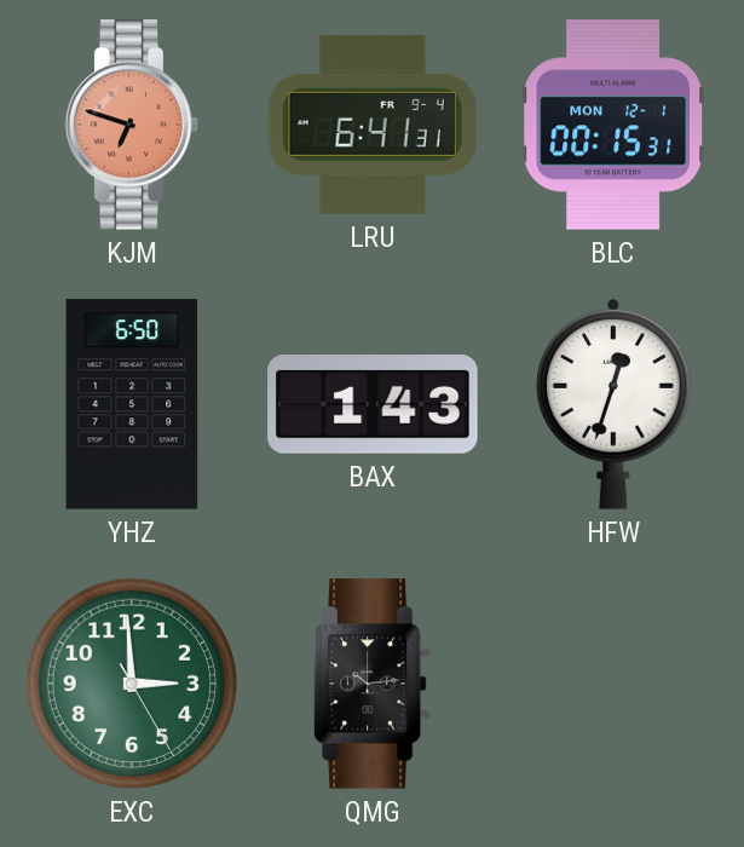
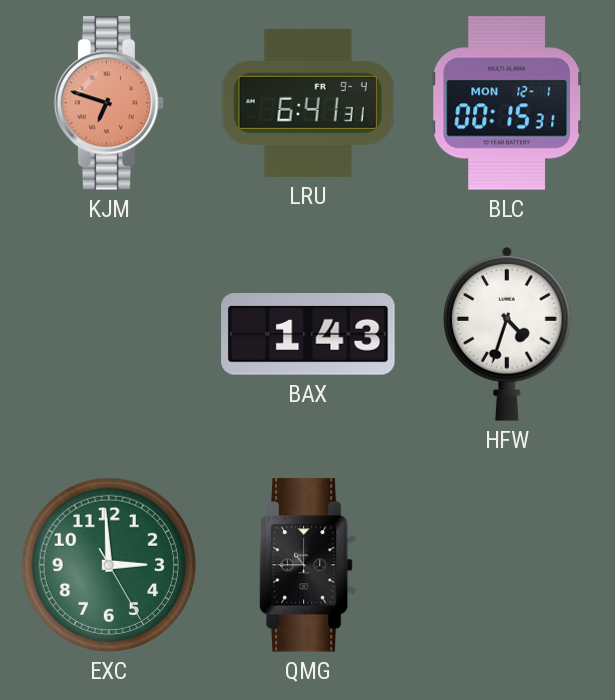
YHZ: 6:50 -> none
HFW: 12:33 -> 4:33
QMG: 10:14 -> 10:45
